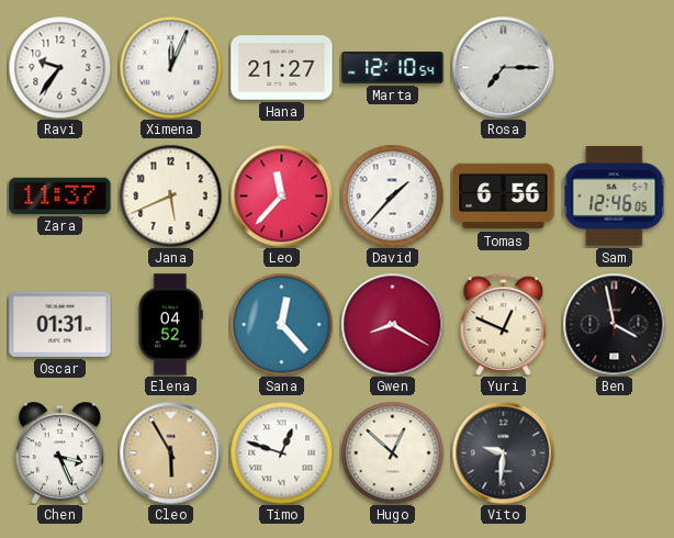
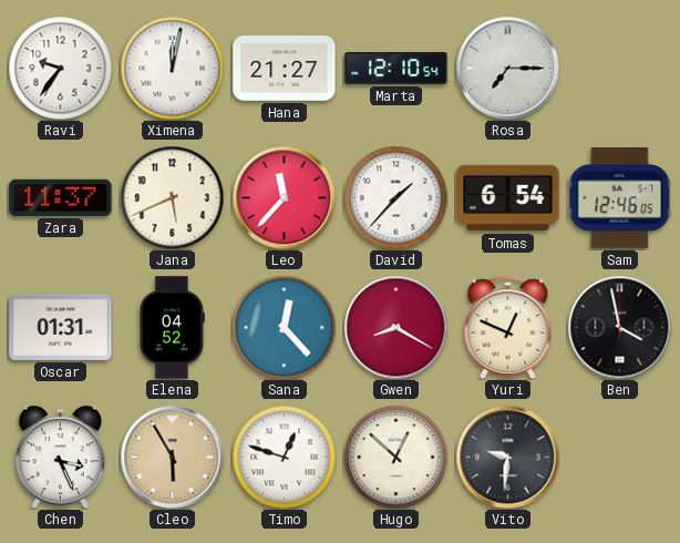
Ximena: 12:04 -> 12:02
Tomas: 6:56 -> 6:54
